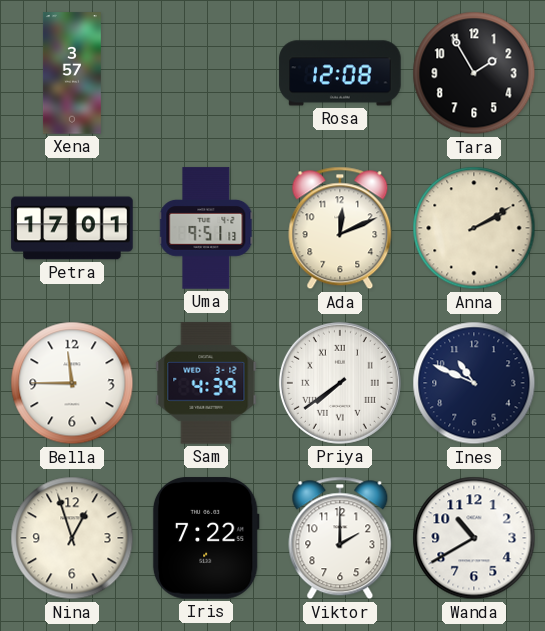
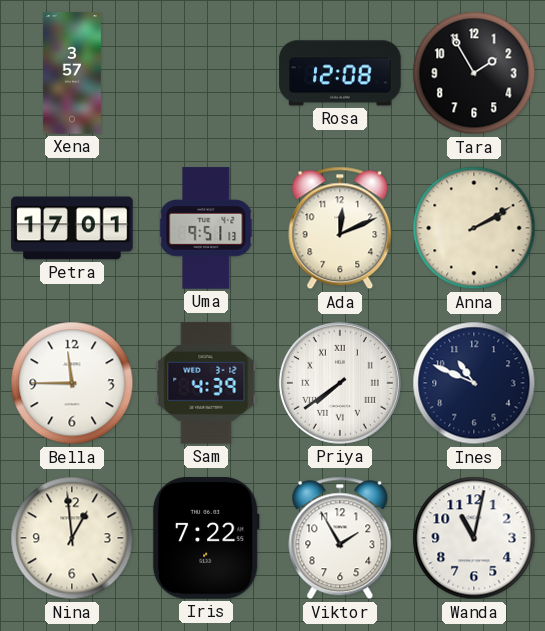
Nina: 12:57 -> 12:59
Viktor: 2:00 -> 1:55
Wanda: 10:40 -> 11:02
